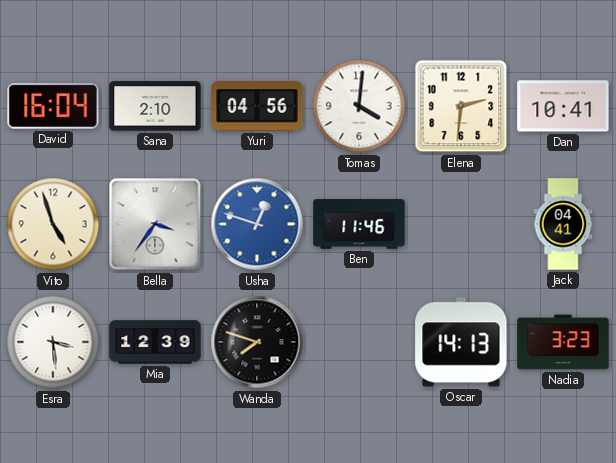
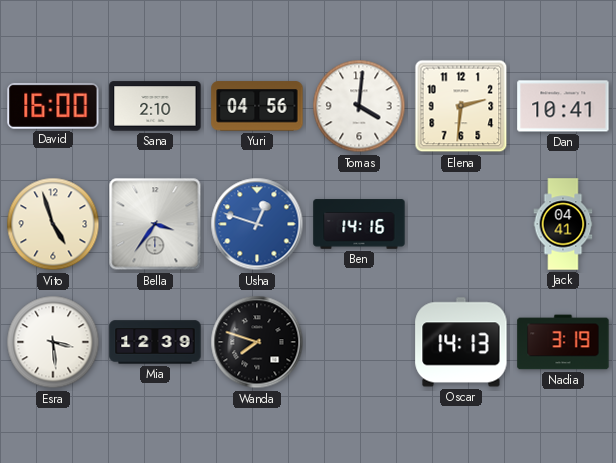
David: 16:04 -> 16:00
Ben: 11:46 -> 14:16
Nadia: 3:23 -> 3:19
